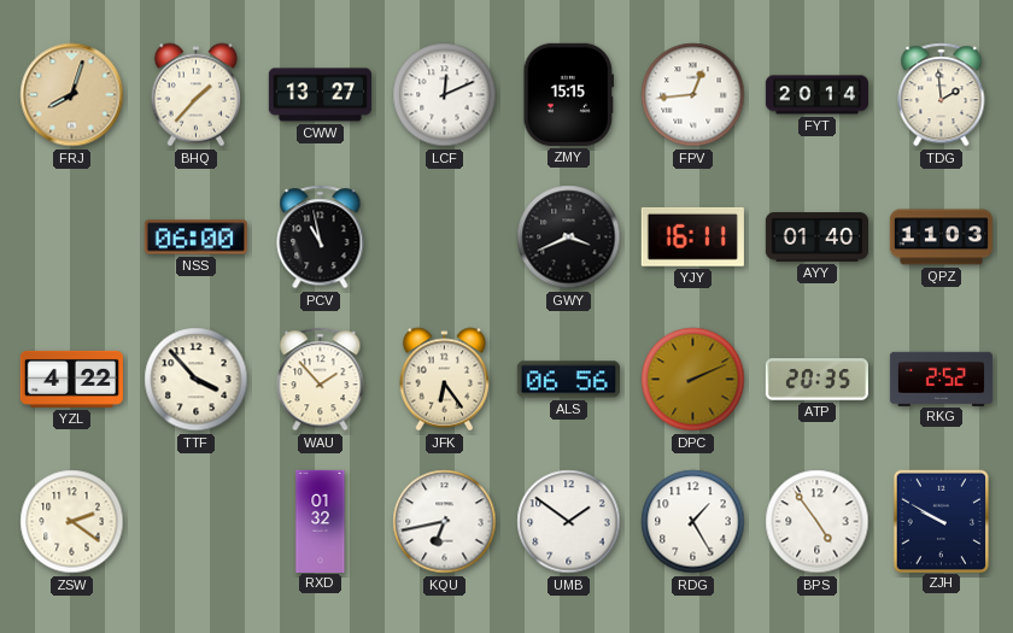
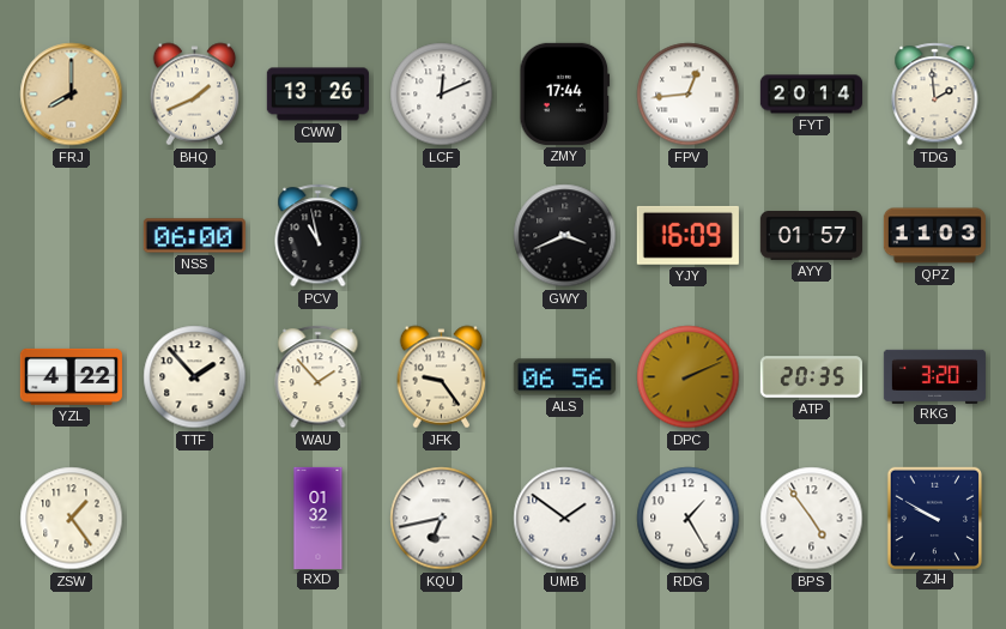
FRJ: 8:03 -> 8:00
BHQ: 1:37 -> 1:41
CWW: 13:27 -> 13:26
ZMY: 15:15 -> 17:44
YJY: 16:11 -> 16:09
AYY: 01:40 -> 01:57
TTF: 3:53 -> 1:53
JFK: 6:24 -> 9:24
RKG: 2:52 -> 3:20
ZSW: 2:21 -> 1:24
